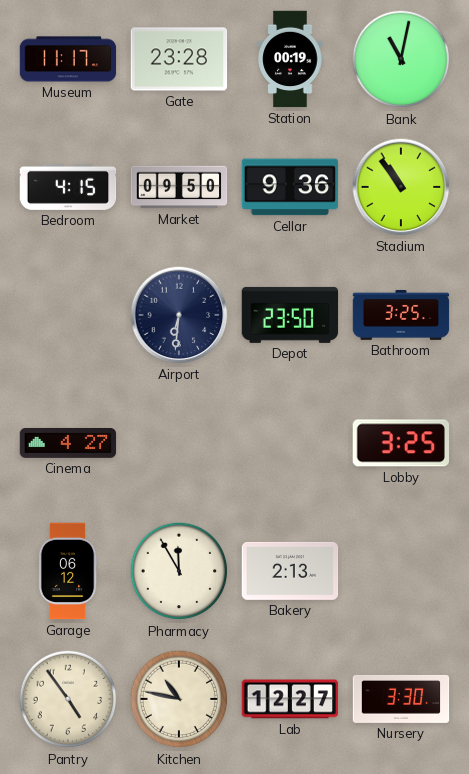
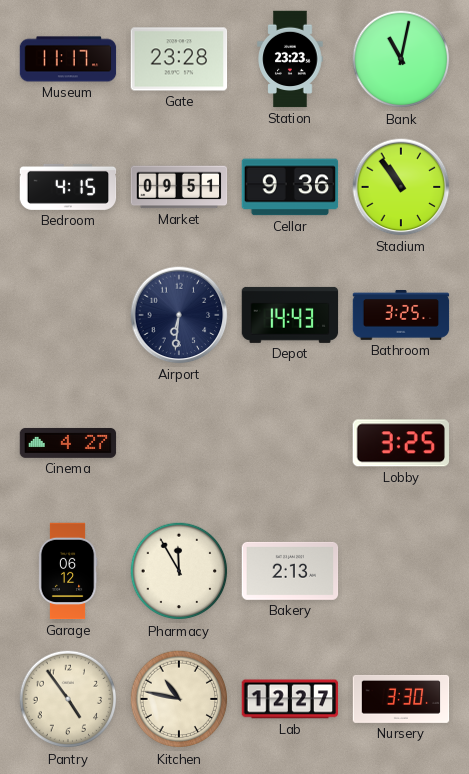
Station: 00:19 -> 23:23
Market: 09:50 -> 09:51
Depot: 23:50 -> 14:43
